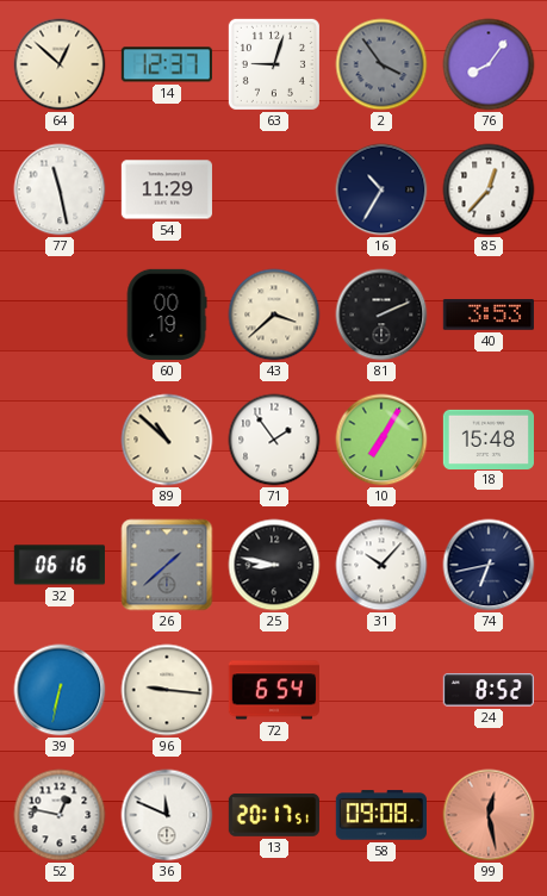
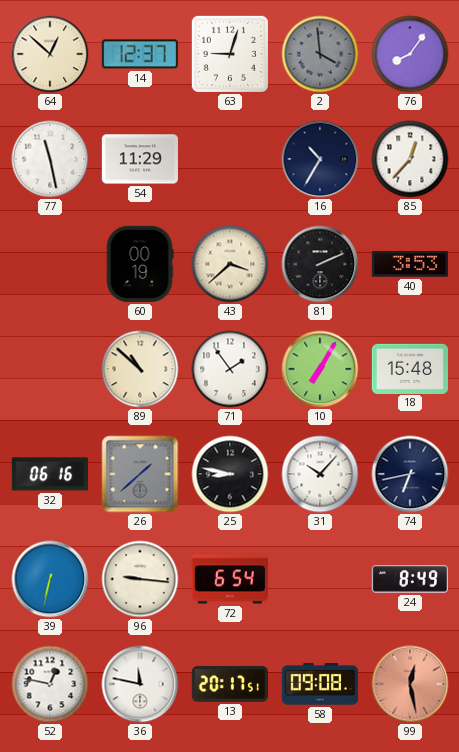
2: 3:54 -> 3:59
24: 8:52 -> 8:49
36: 11:49 -> 11:47
